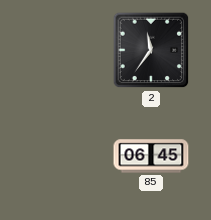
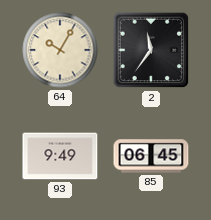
64: none -> 10:05
93: none -> 9:49
